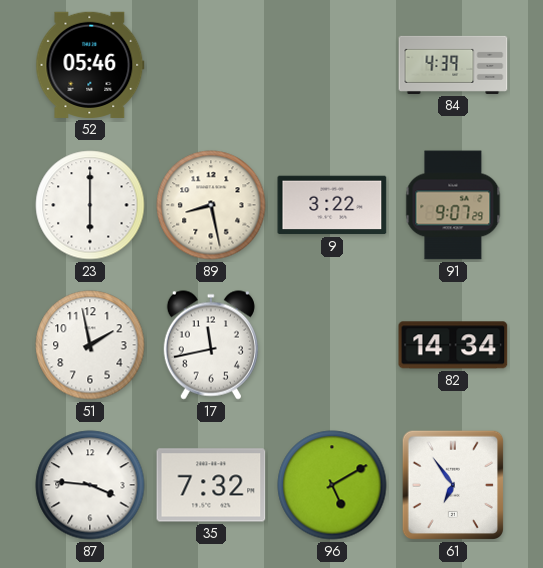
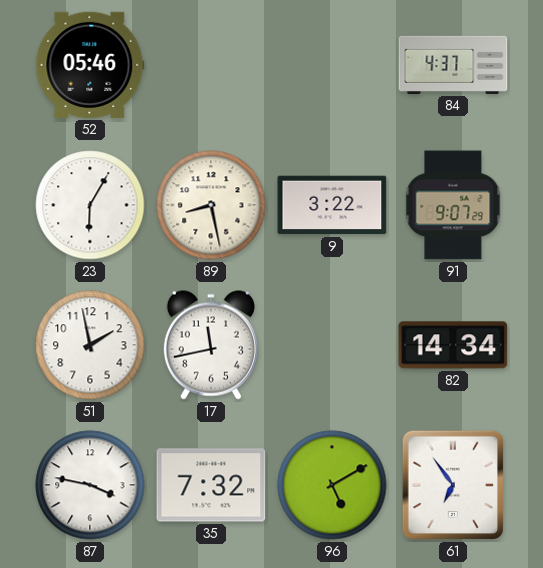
84: 4:39 -> 4:37
23: 6:00 -> 6:05
87: 3:46 -> 3:47
